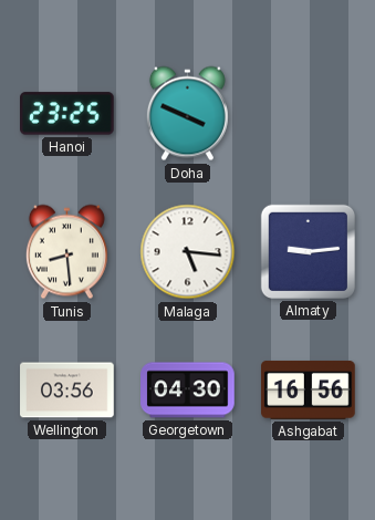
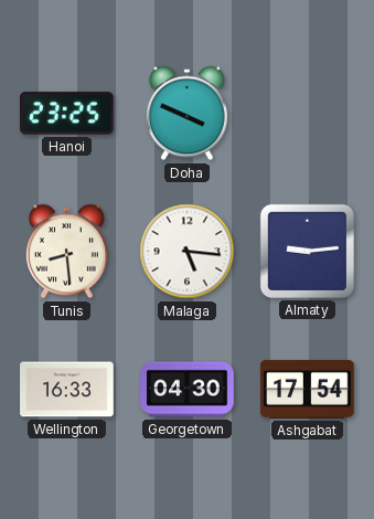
Wellington: 03:56 -> 16:33
Ashgabat: 16:56 -> 17:54
